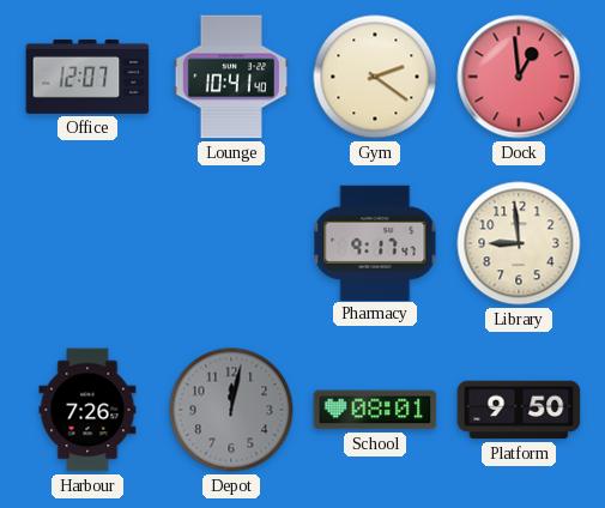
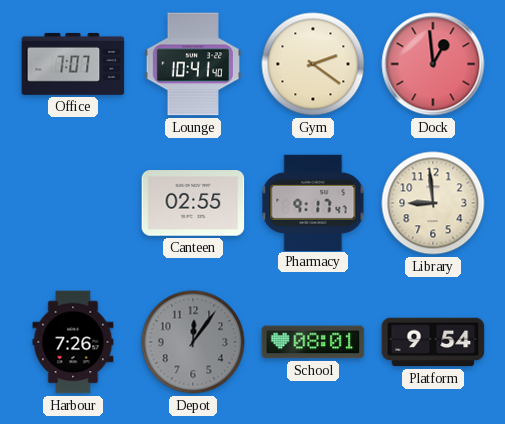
Office: 12:07 -> 7:07
Canteen: none -> 02:55
Depot: 12:02 -> 12:06
Platform: 9:50 -> 9:54
